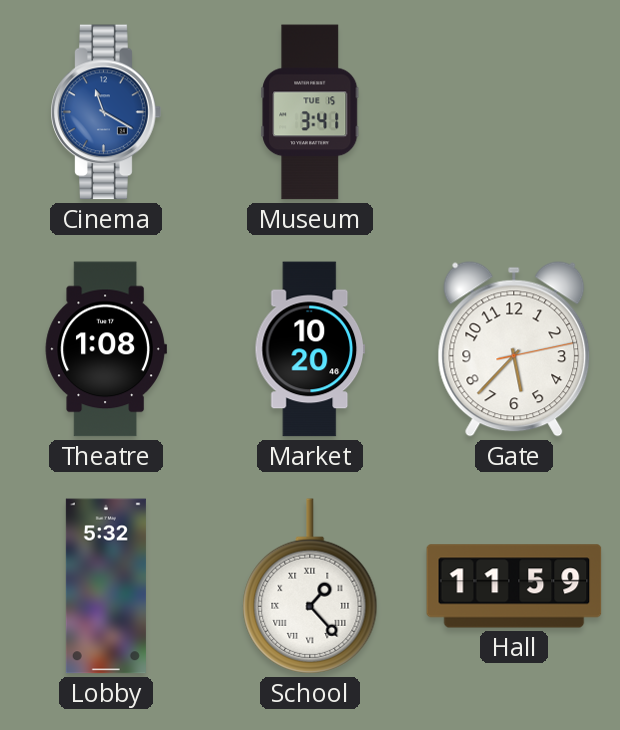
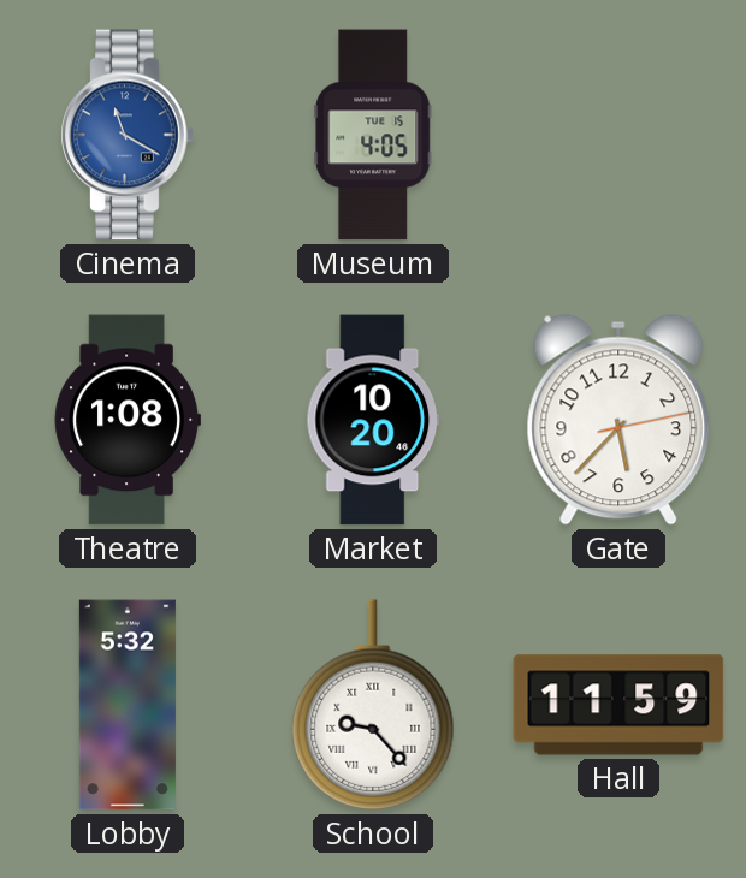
Museum: 3:41 -> 4:05
School: 1:23 -> 9:23
